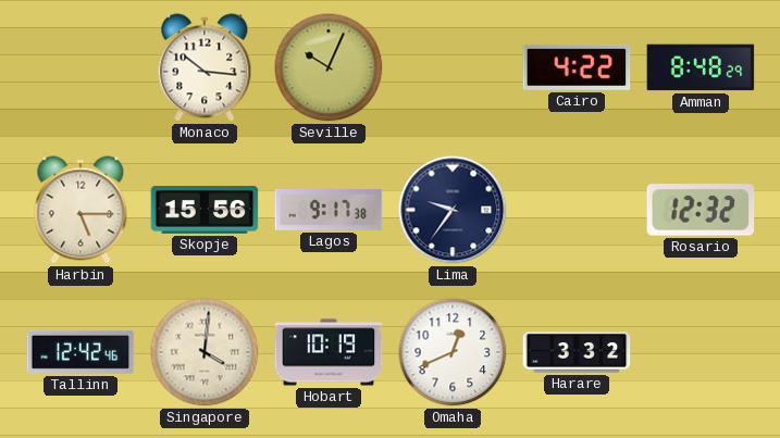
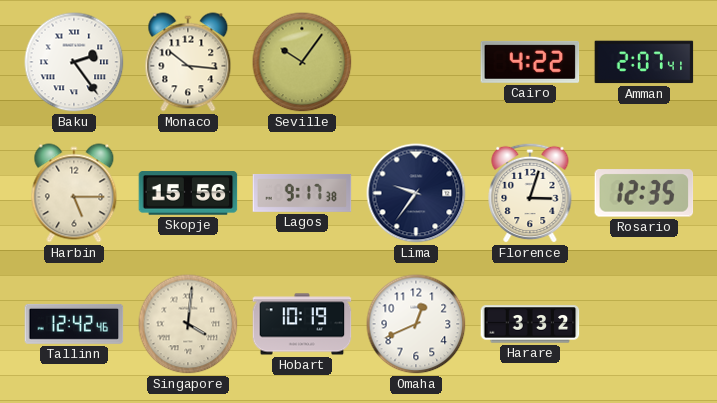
Baku: none -> 2:24
Seville: 10:04 -> 10:06
Amman: 8:48 -> 2:07
Florence: none -> 3:03
Rosario: 12:32 -> 12:35
